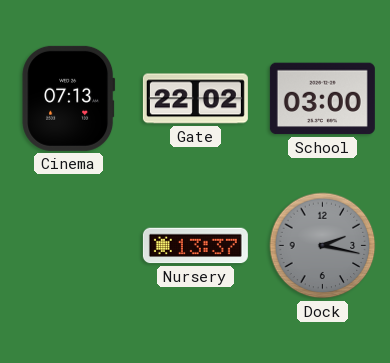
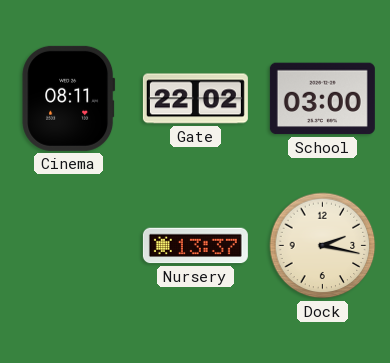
Cinema: 07:13 -> 08:11
Dock dial: grey -> cream
